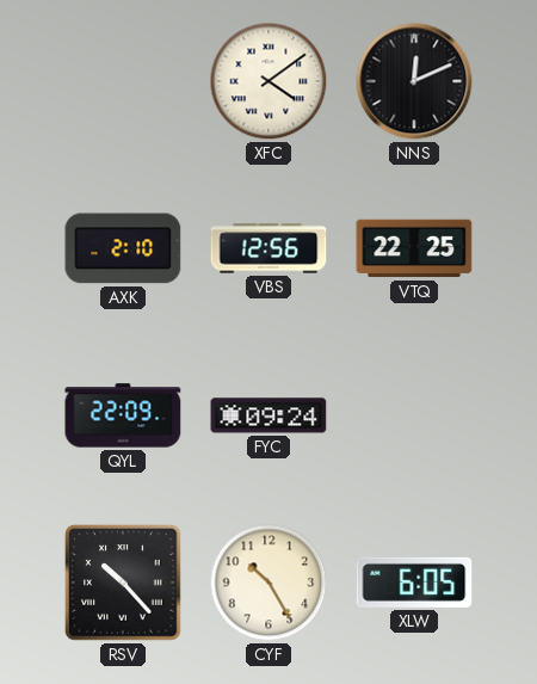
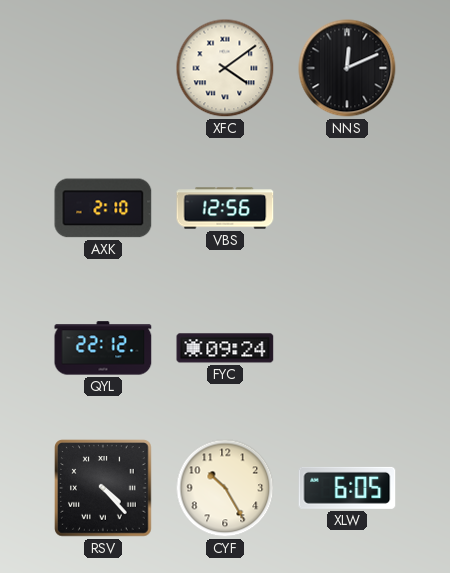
VTQ: 22:25 -> none
QYL: 22:09 -> 22:12
RSV: 10:23 -> 4:23
